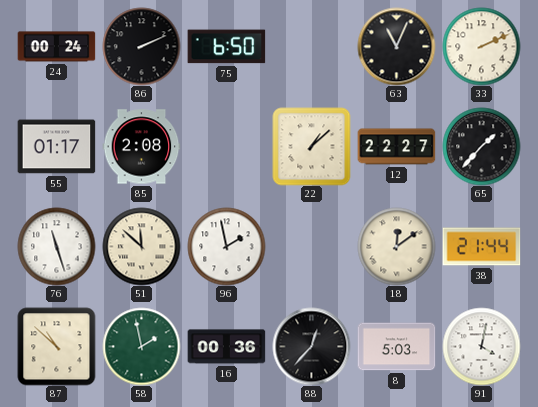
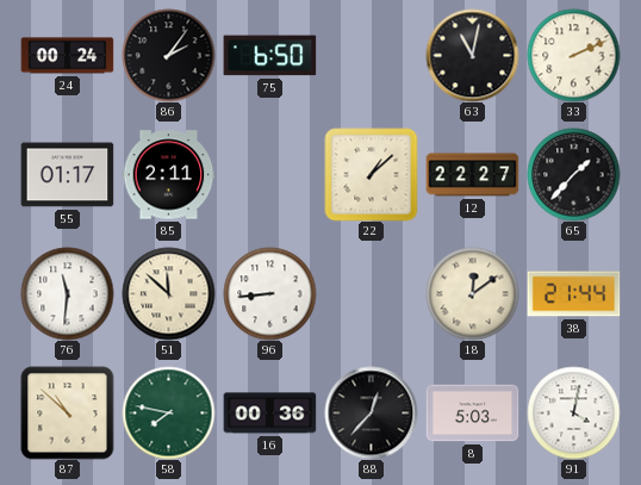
86: 2:11 -> 2:06
63: 11:04 -> 11:02
85: 2:08 -> 2:11
76: 11:27 -> 11:31
96: 1:58 -> 8:44
58: 1:58 -> 7:47
